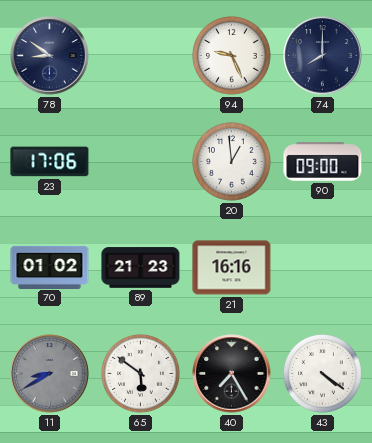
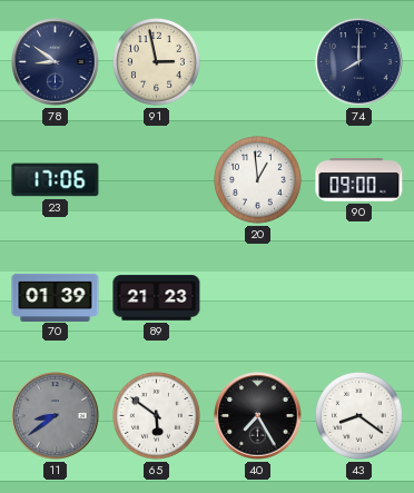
91: none -> 2:58
94: 9:26 -> none
70: 01:02 -> 01:39
21: 16:16 -> none
11: 8:40 -> 8:39
43: 4:21 -> 8:21
